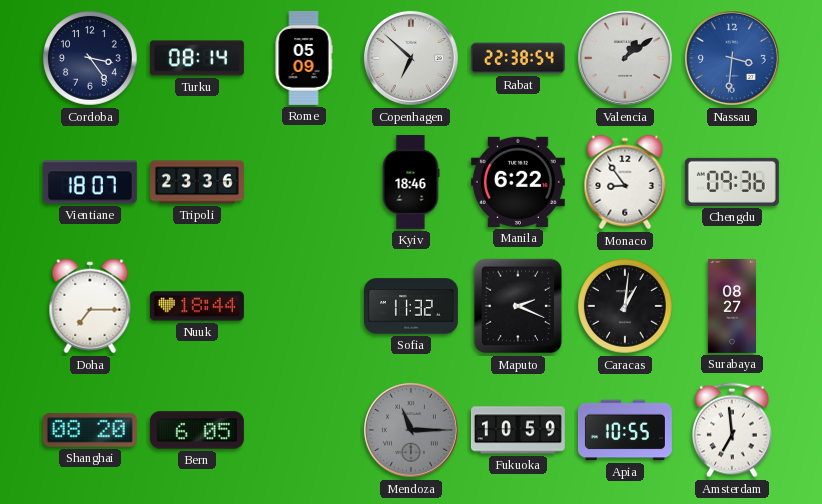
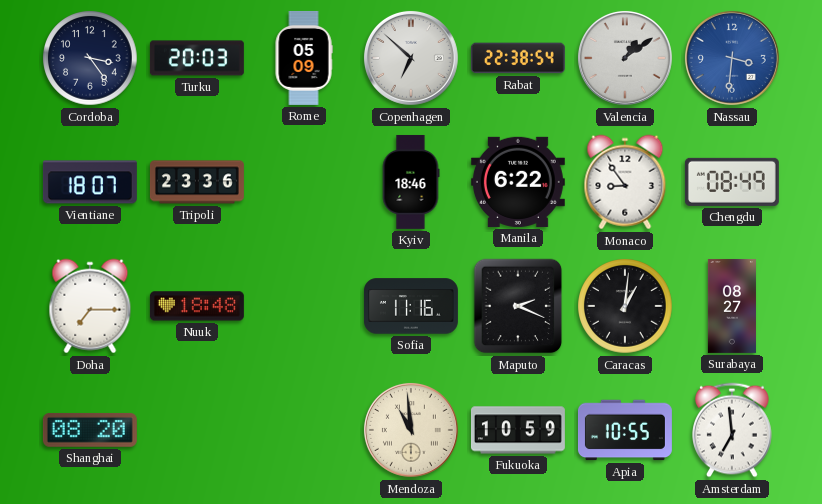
Turku: 08:14 -> 20:03
Chengdu: 09:36 -> 08:49
Nuuk: 18:44 -> 18:48
Sofia: 11:32 -> 11:16
Bern: 6:05 -> none
Mendoza: 11:15 -> 10:59
Mendoza dial: grey -> cream
